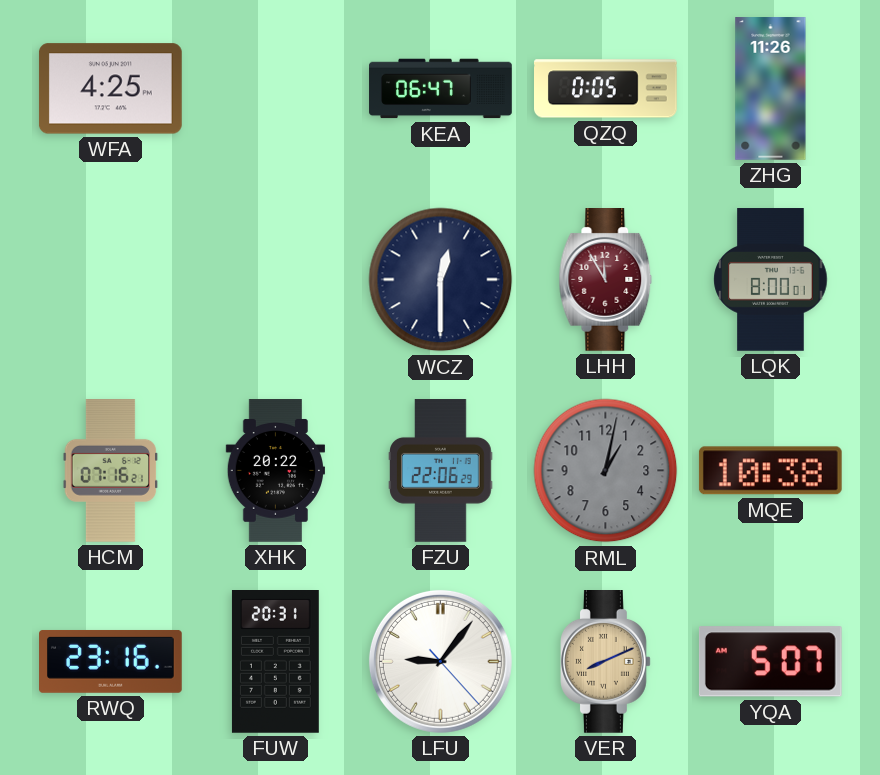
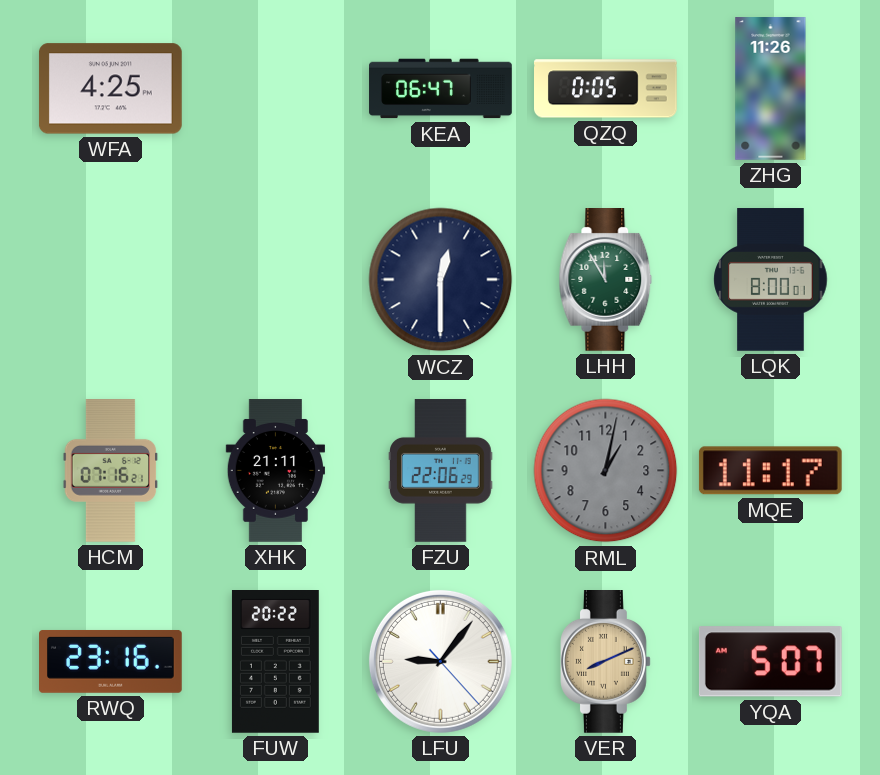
LHH dial: burgundy -> green
XHK: 20:22 -> 21:11
MQE: 10:38 -> 11:17
FUW: 20:31 -> 20:22
